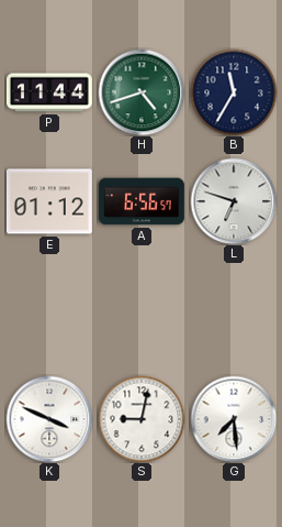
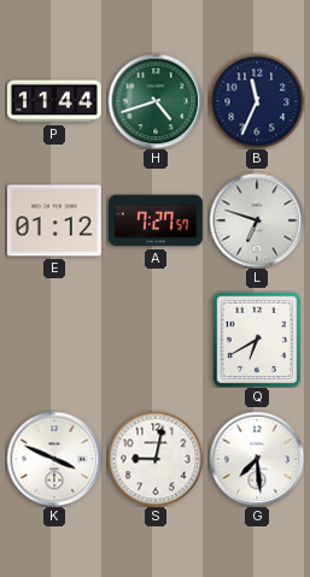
B: 11:35 -> 11:34
A: 6:56 -> 7:27
Q: none -> 6:40
